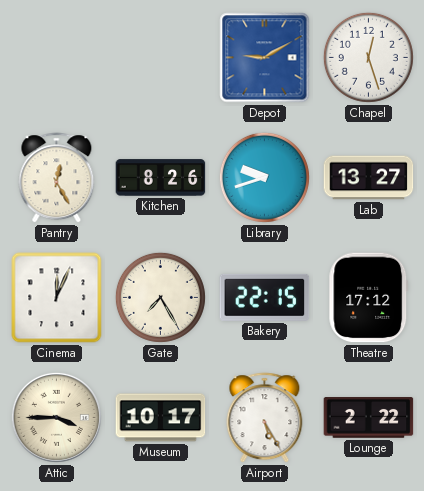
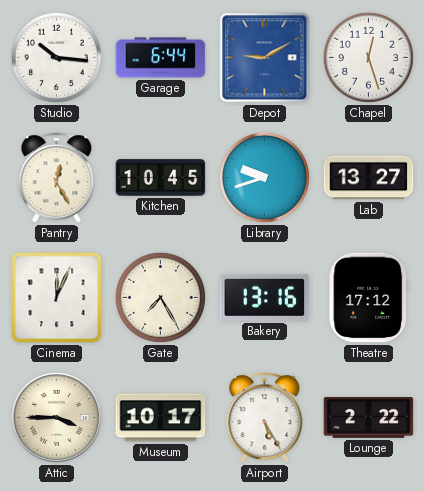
Studio: none -> 10:16
Garage: none -> 6:44
Kitchen: 8:26 -> 10:45
Bakery: 22:15 -> 13:16
